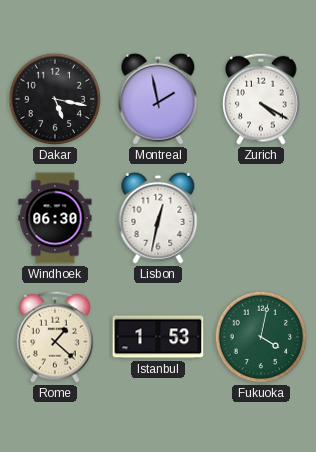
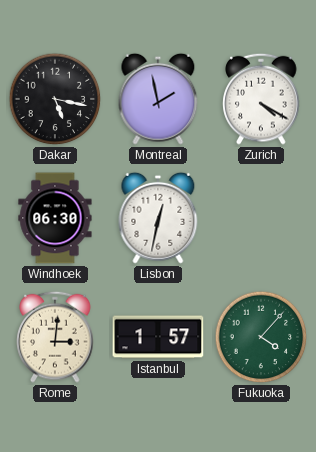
Rome: 1:22 -> 3:01
Istanbul: 1:53 -> 1:57
Fukuoka: 4:02 -> 4:07
